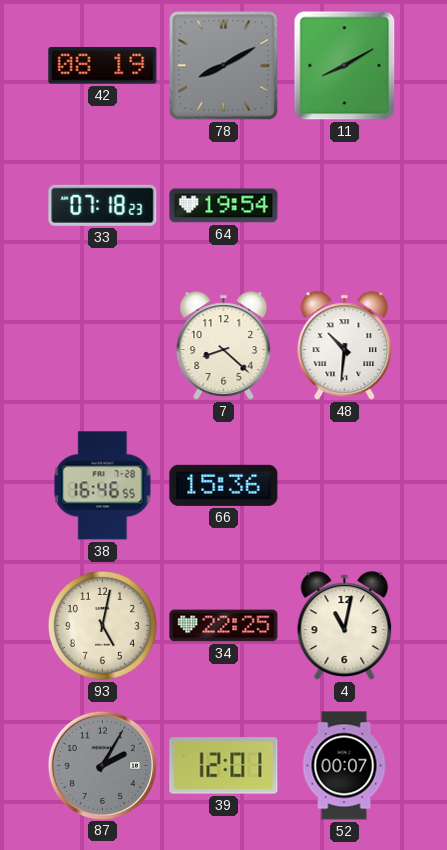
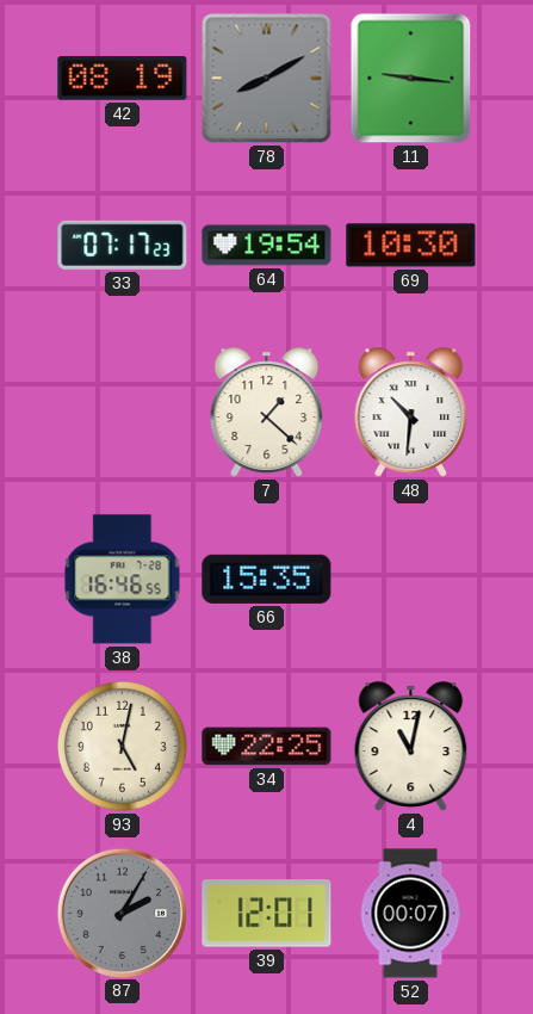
11: 8:10 -> 9:16
33: 07:18 -> 07:17
69: none -> 10:30
7: 8:22 -> 1:22
66: 15:36 -> 15:35
